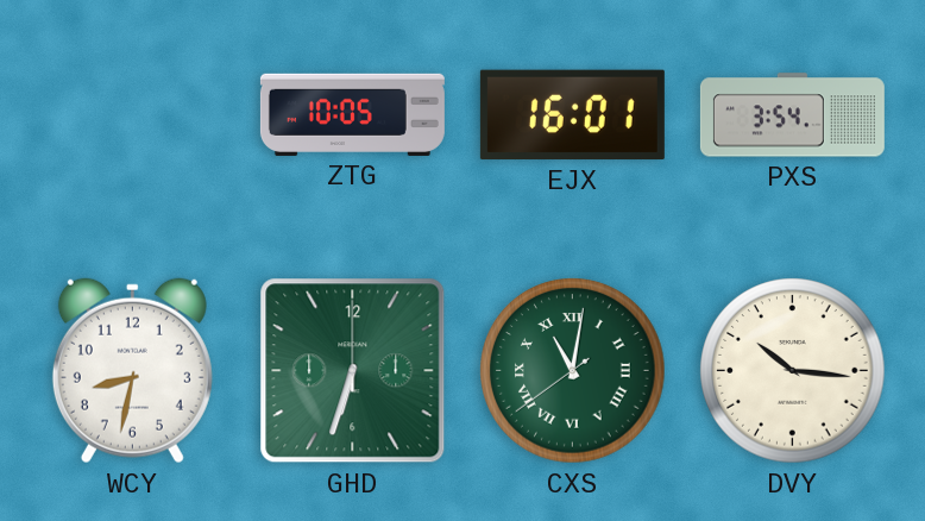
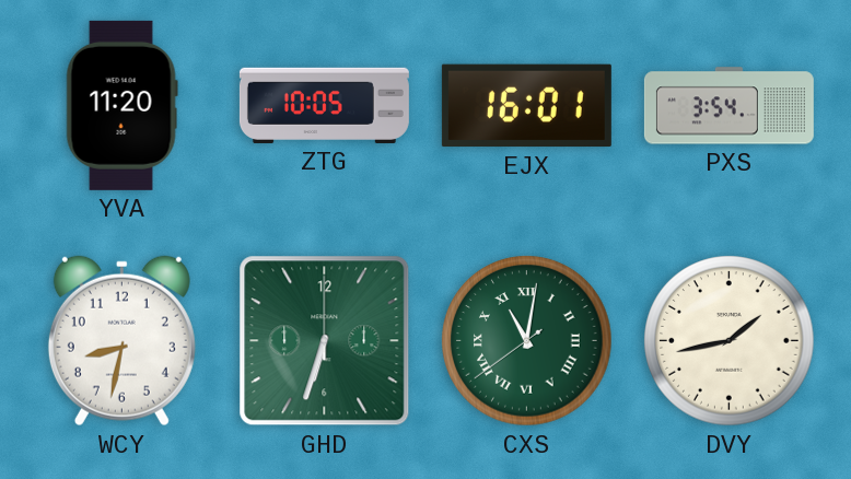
YVA: none -> 11:20
DVY: 10:16 -> 1:43
